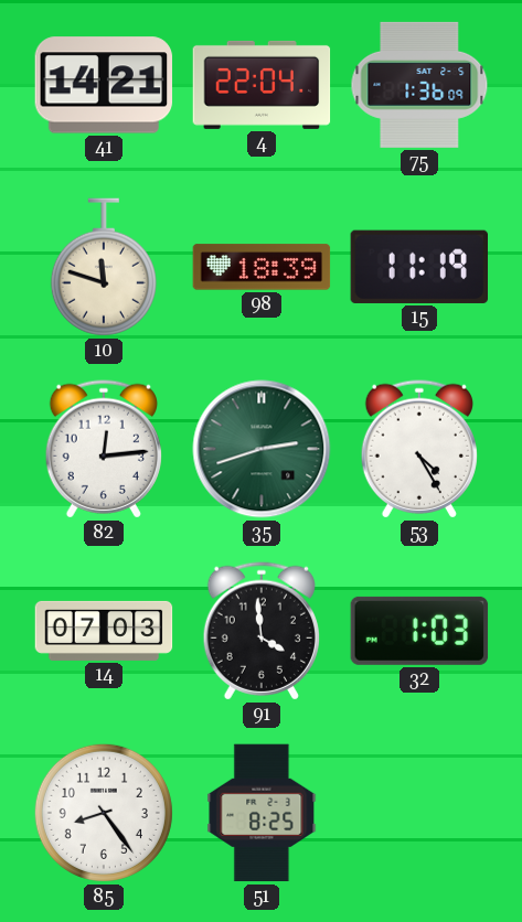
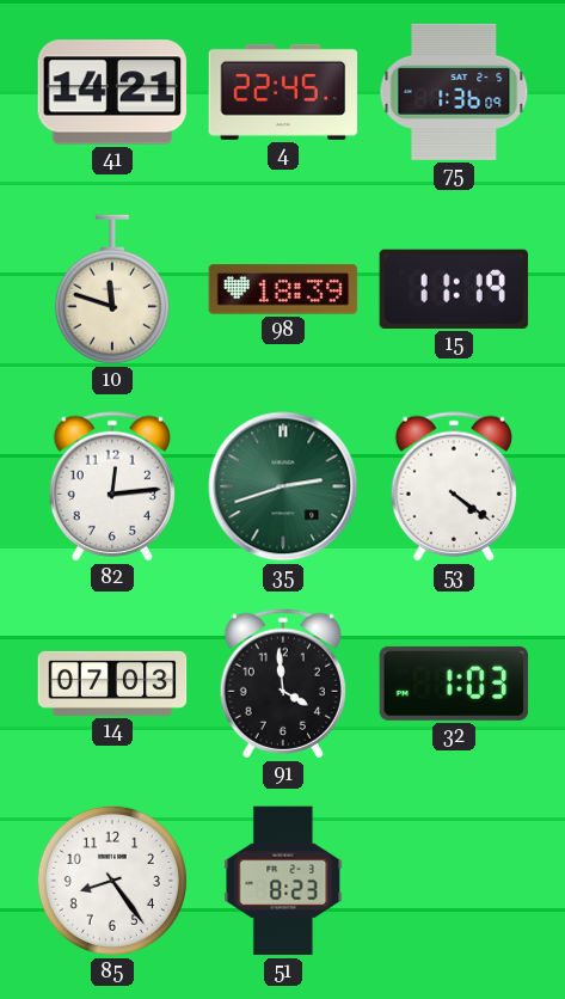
4: 22:04 -> 22:45
53: 4:25 -> 4:21
51: 8:25 -> 8:23
